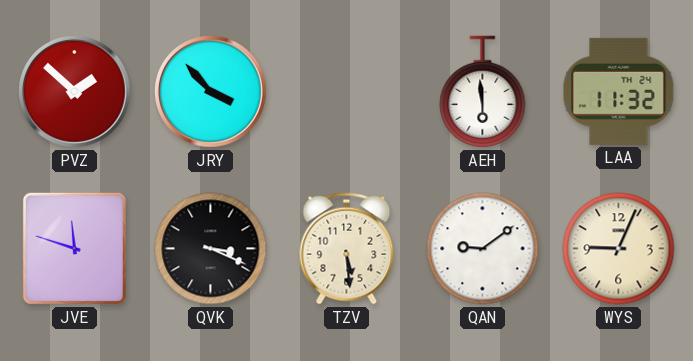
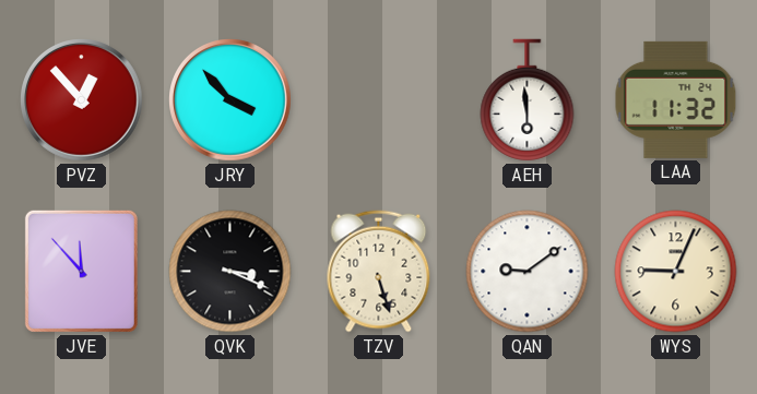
PVZ: 1:52 -> 12:53
JVE: 11:48 -> 11:53
TZV: 5:29 -> 5:27
